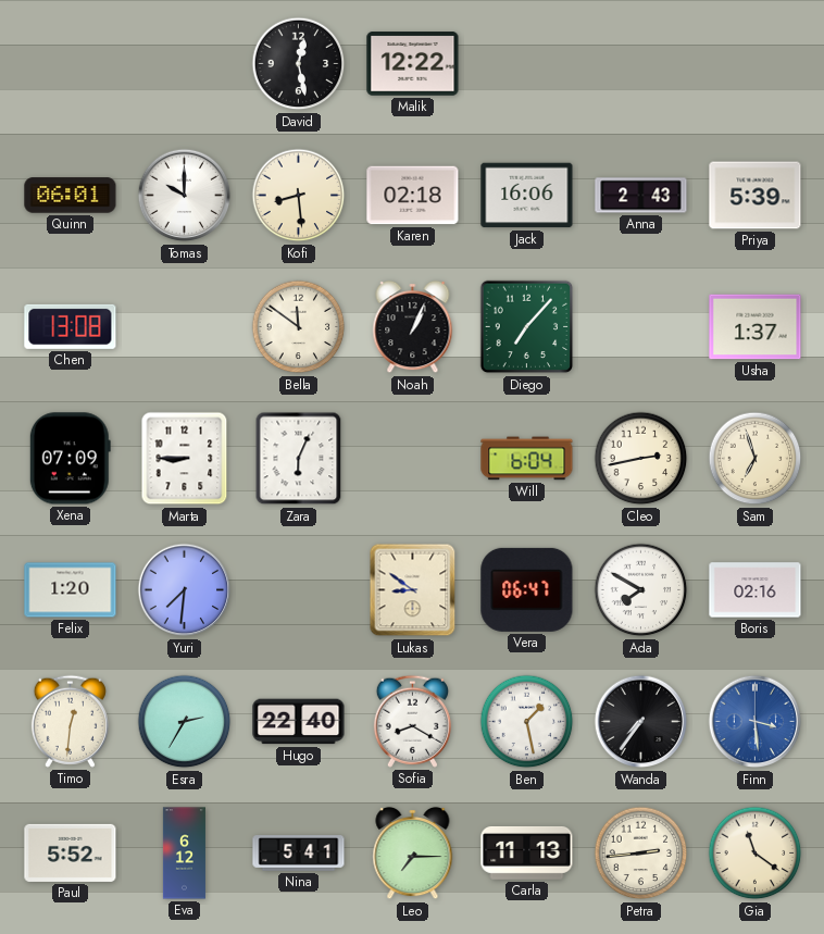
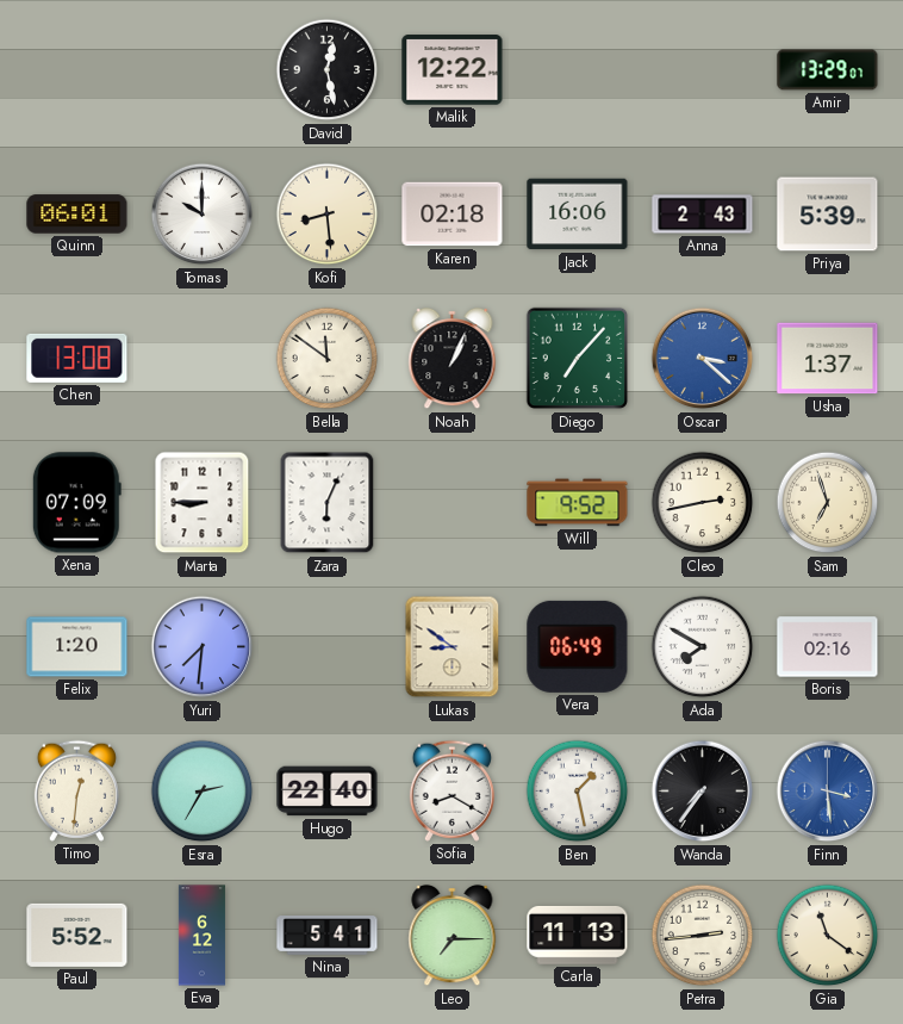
Amir: none -> 13:29
Oscar: none -> 3:22
Will: 6:04 -> 9:52
Vera: 06:47 -> 06:49
